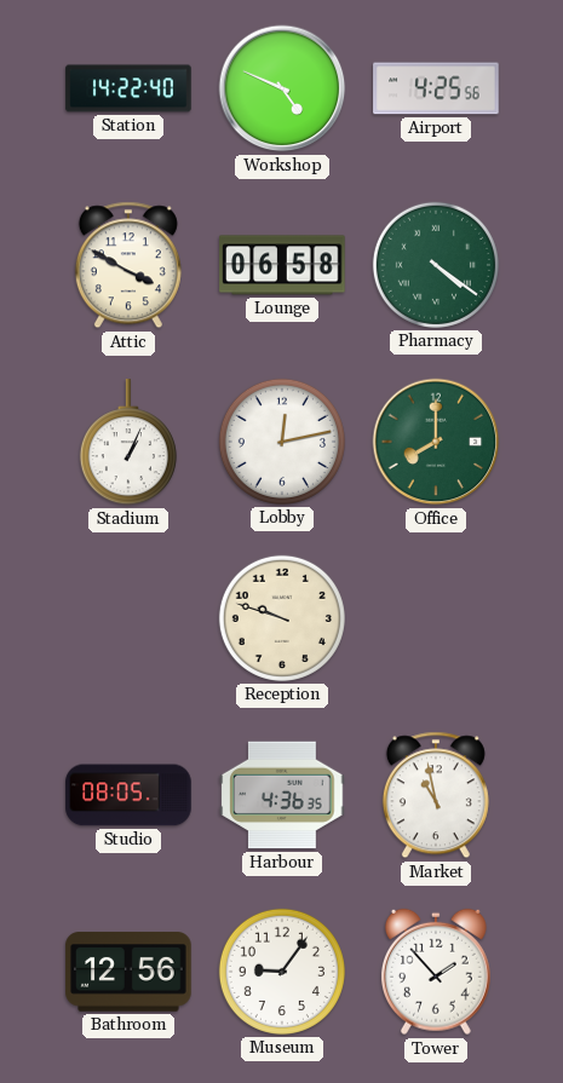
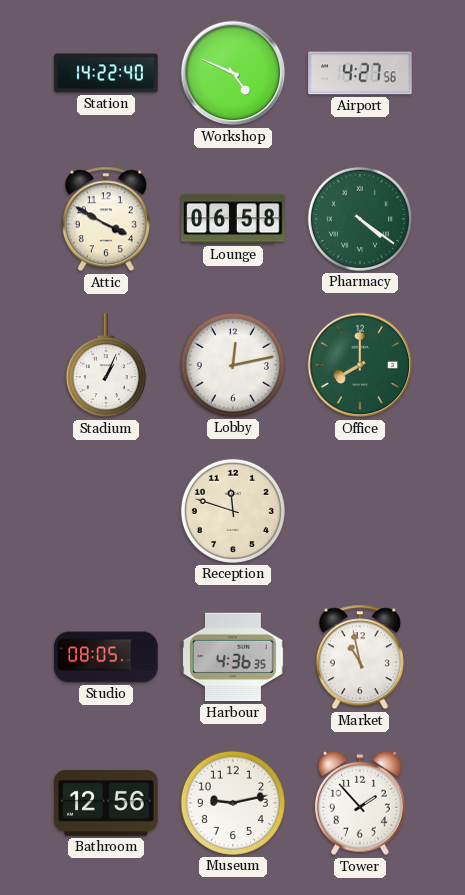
Airport: 4:25 -> 4:27
Reception: 9:48 -> 11:48
Museum: 9:06 -> 9:13
